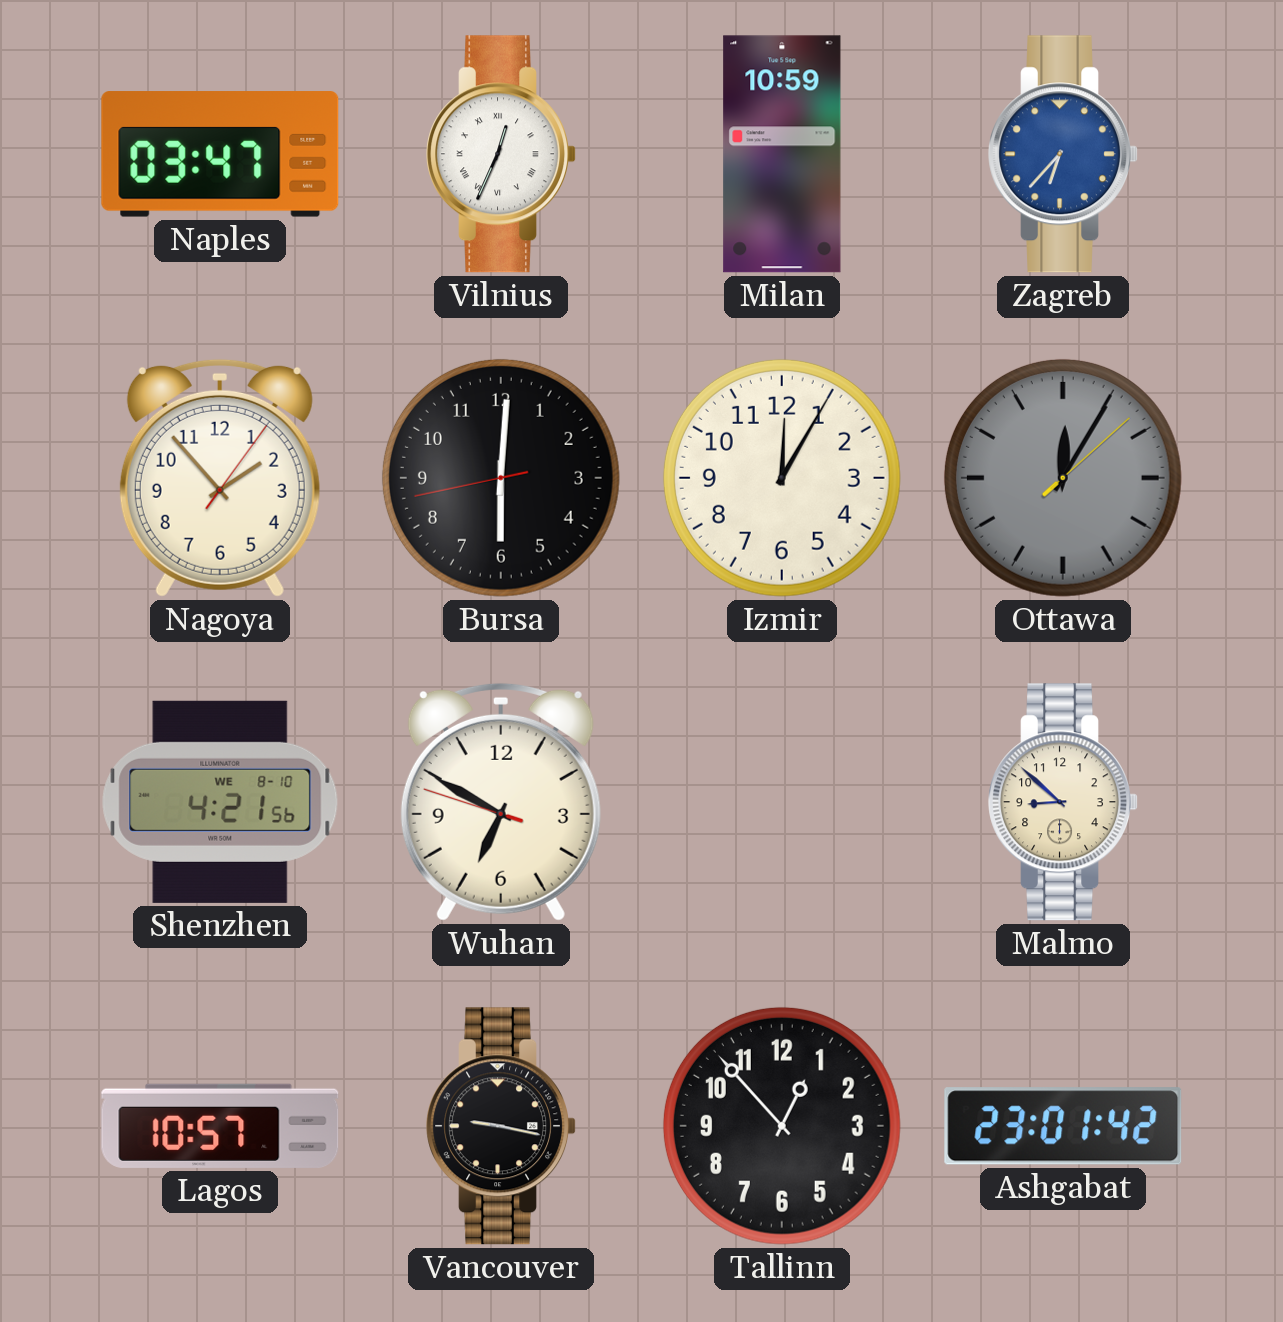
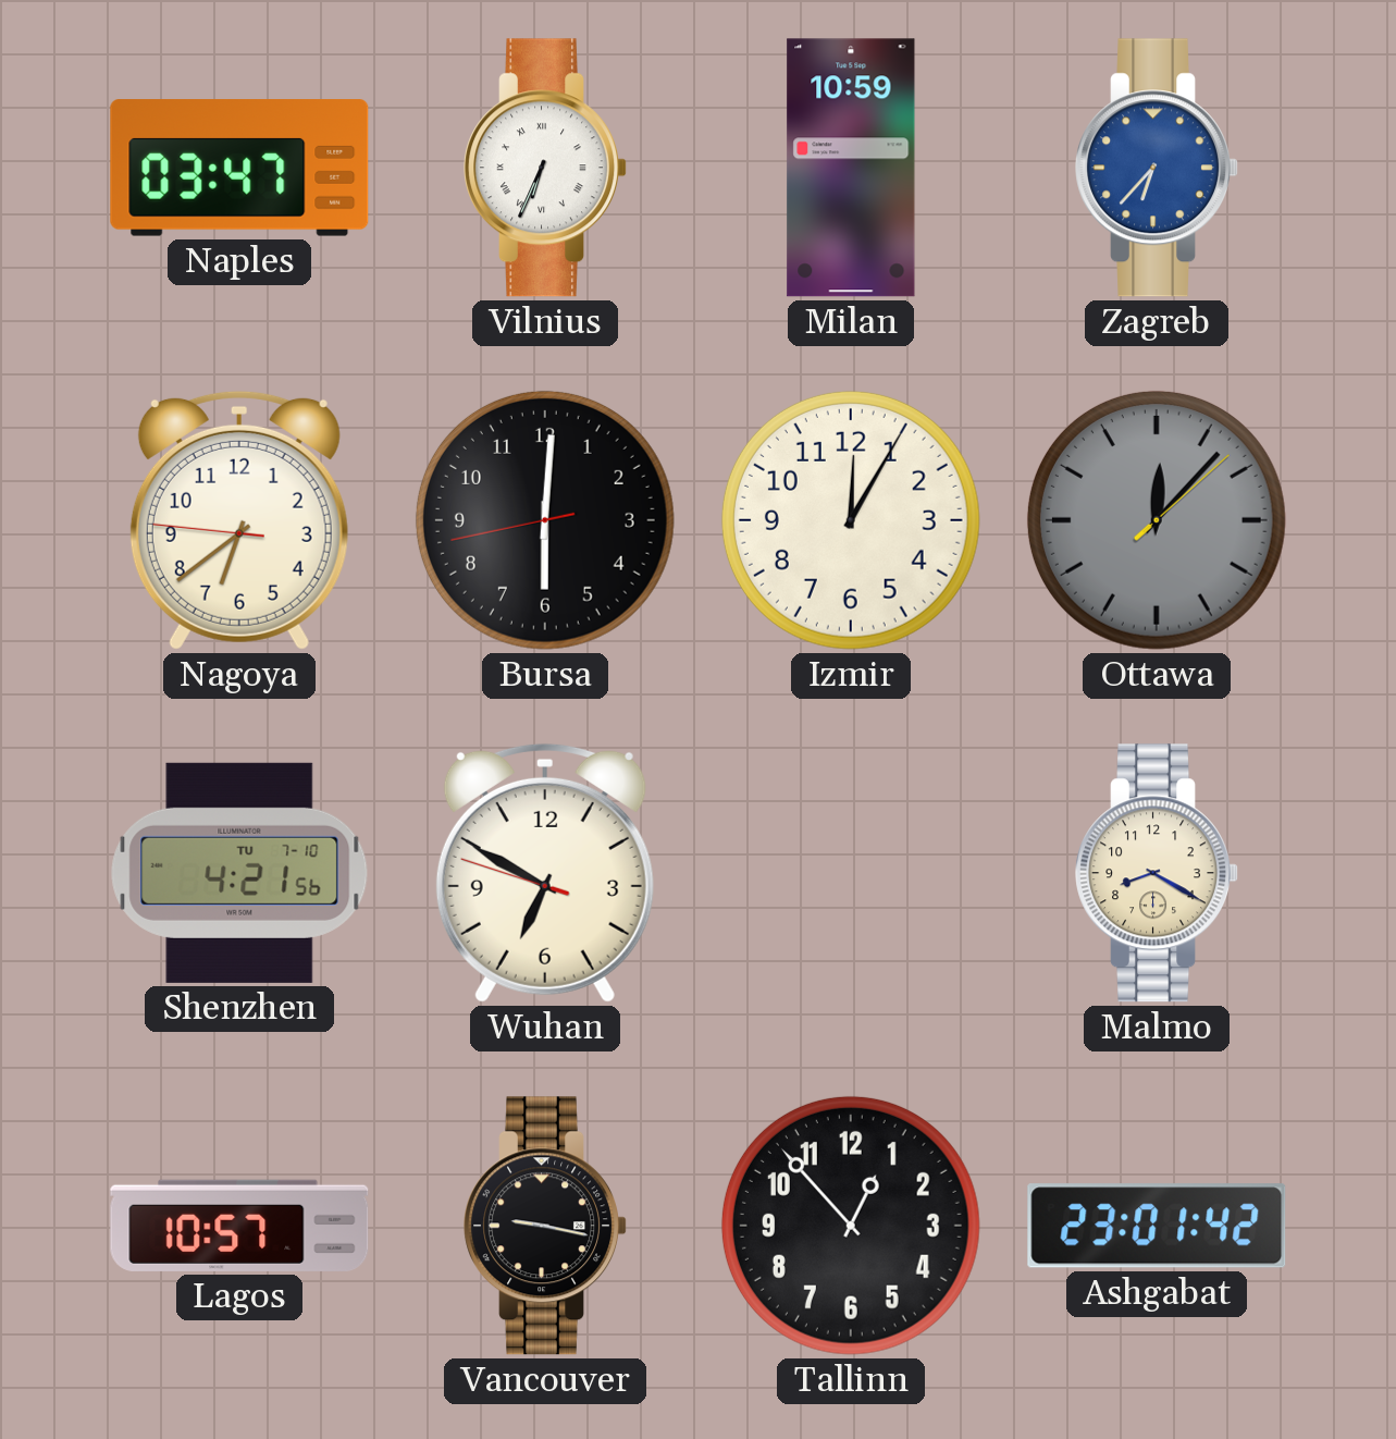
Vilnius: 12:34 -> 6:34
Nagoya: 1:53 -> 6:38
Ottawa: 12:05 -> 12:07
Shenzhen date: WE 8-10 -> TU 7-10
Malmo: 8:52 -> 8:20
